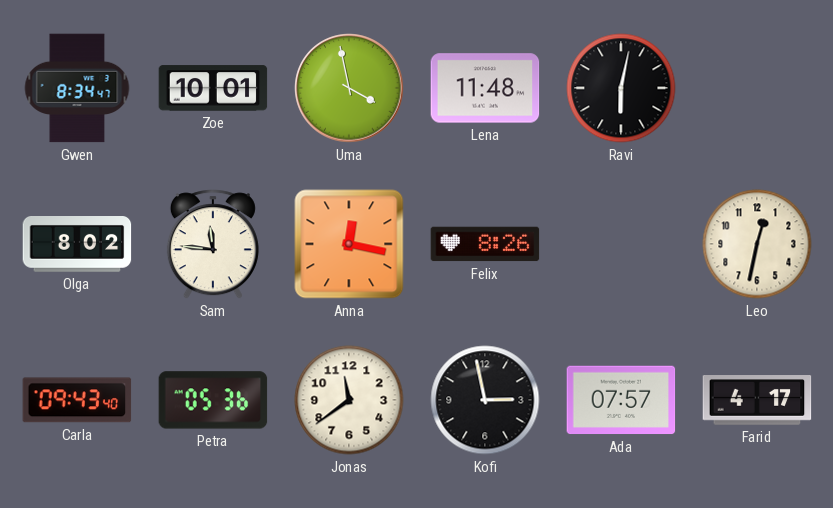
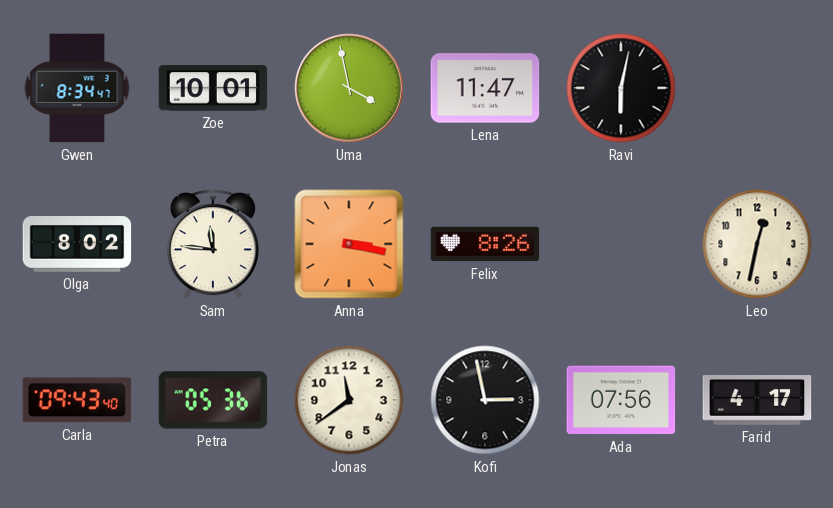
Lena: 11:48 -> 11:47
Anna: 12:17 -> 3:17
Ada: 07:57 -> 07:56
